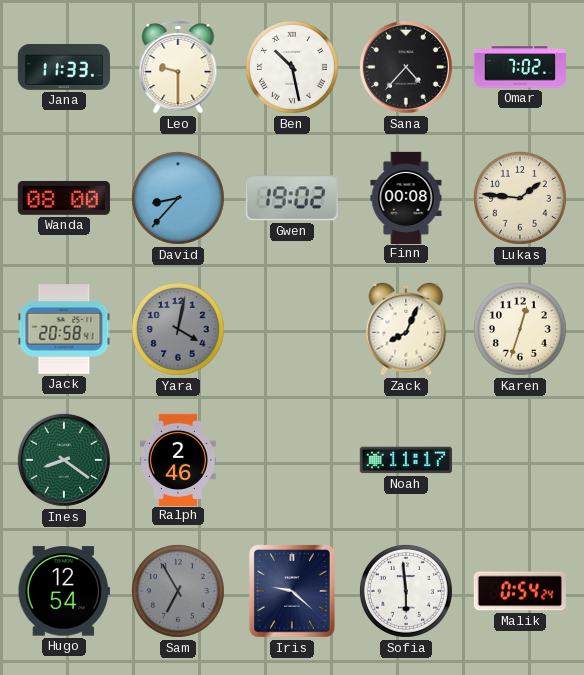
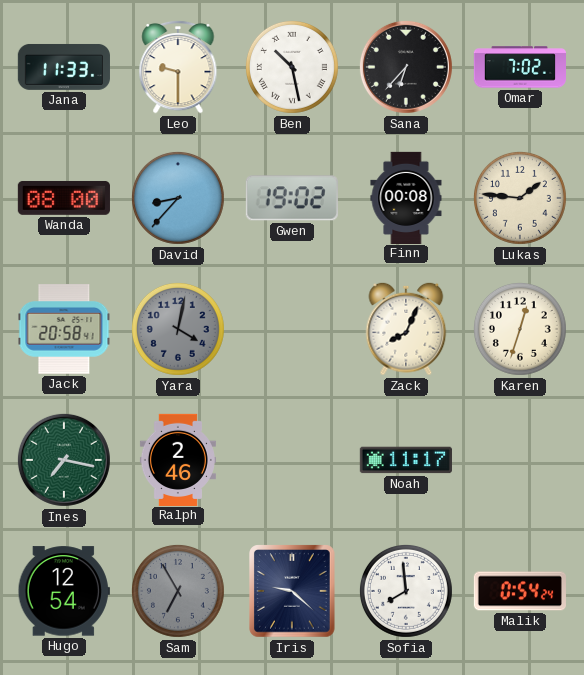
Sana: 4:37 -> 6:37
Ines: 8:21 -> 7:17
Sofia: 5:59 -> 7:59
